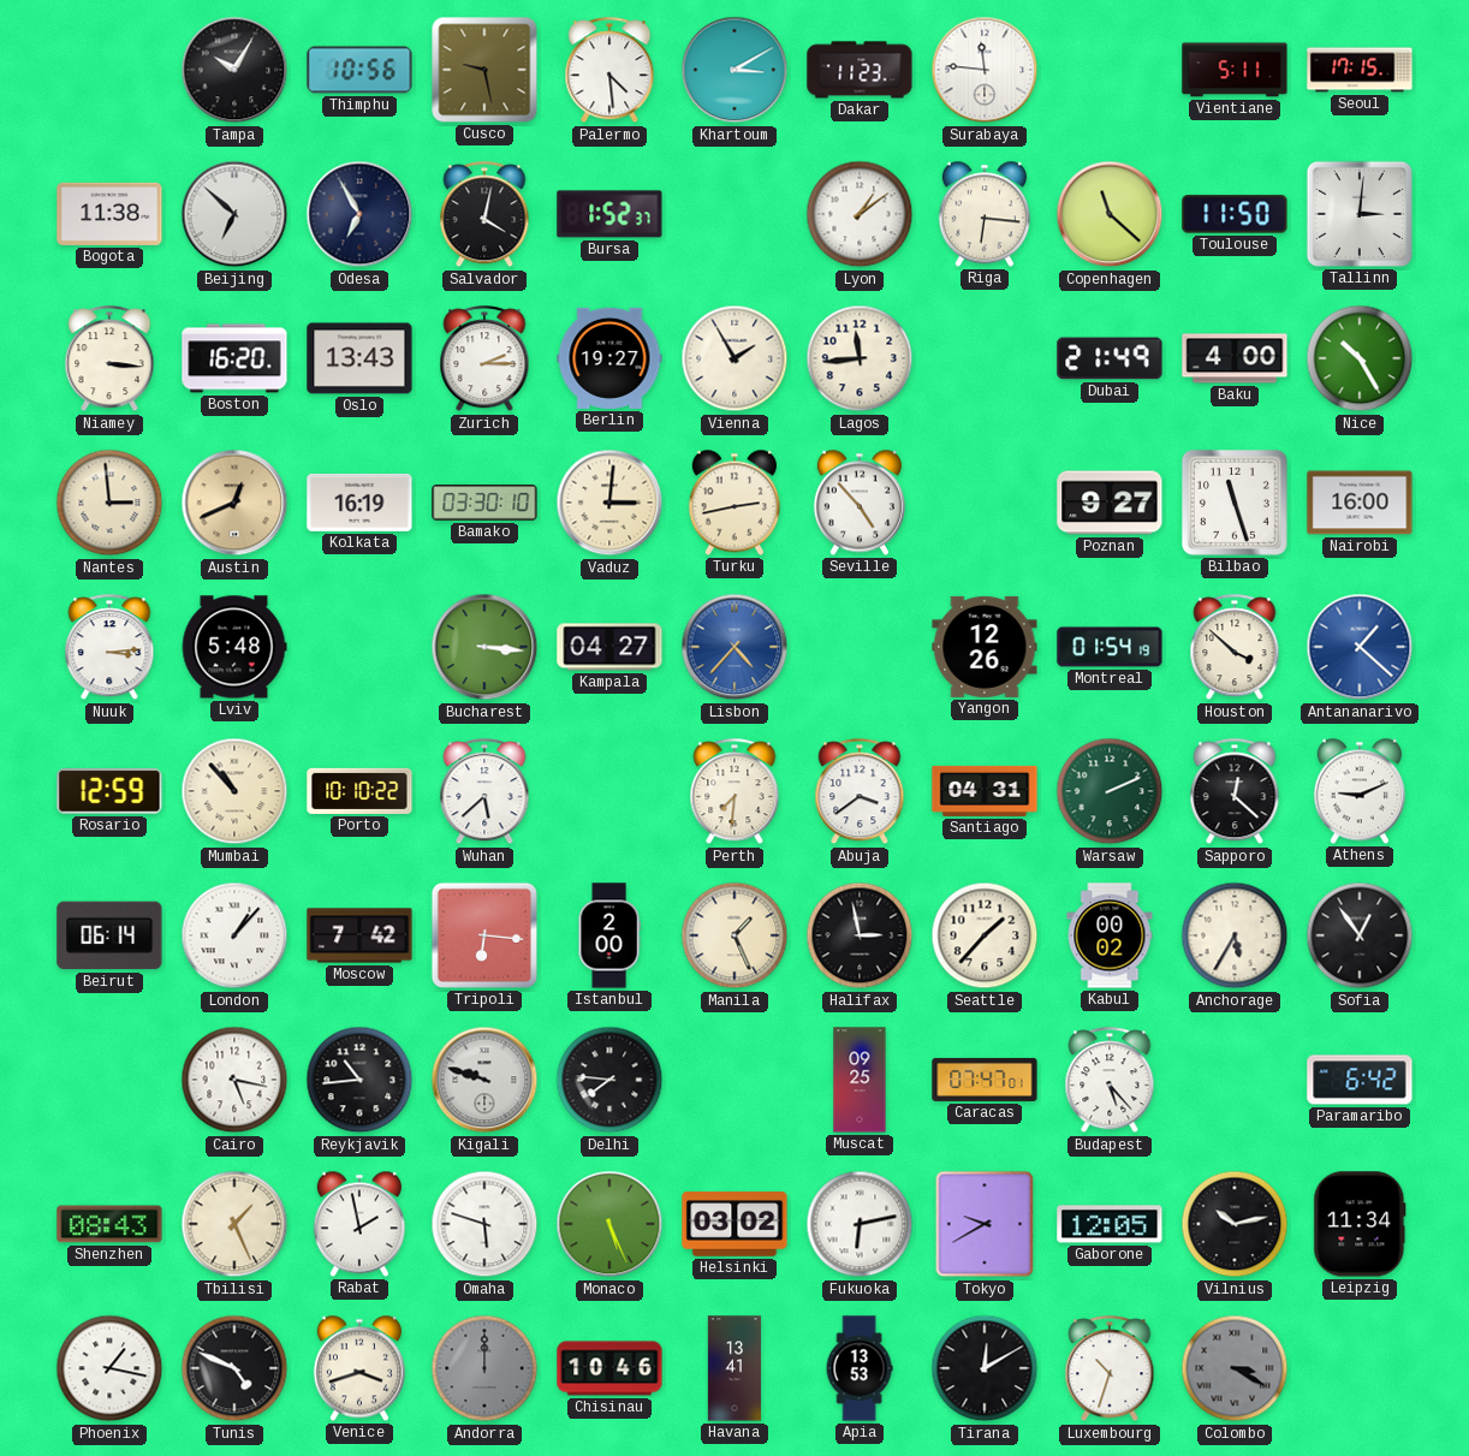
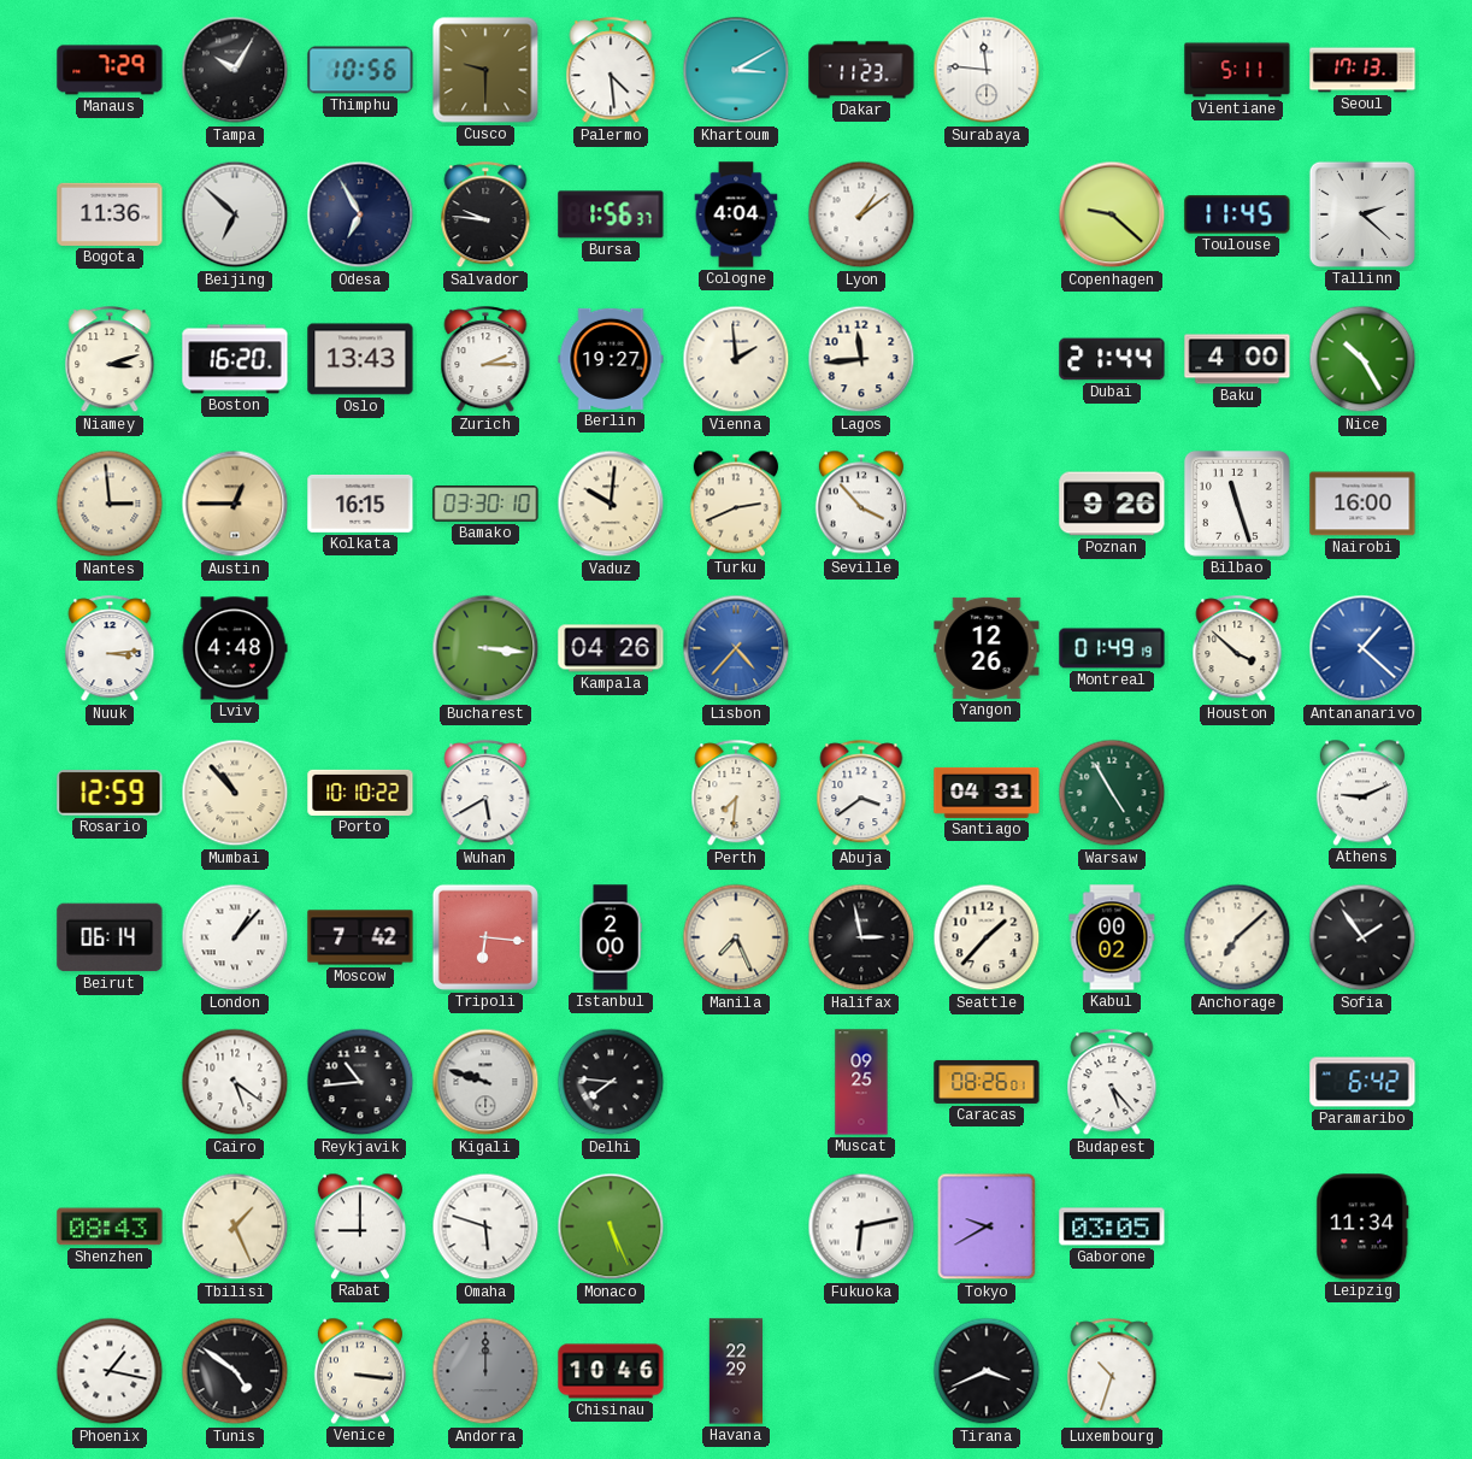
Manaus: none -> 7:29
Cusco: 9:28 -> 9:30
Seoul: 17:15 -> 17:13
Bogota: 11:38 -> 11:36
Salvador: 4:02 -> 9:46
Bursa: 1:52 -> 1:56
Cologne: none -> 4:04
Riga: 6:16 -> none
Copenhagen: 11:22 -> 9:22
Toulouse: 11:50 -> 11:45
Tallinn: 3:01 -> 2:22
Niamey: 3:16 -> 3:12
Vienna: 1:55 -> 1:59
Dubai: 21:49 -> 21:44
Austin: 12:41 -> 12:45
Kolkata: 16:19 -> 16:15
Vaduz: 3:01 -> 10:01
Turku: 2:43 -> 2:41
Seville: 4:53 -> 3:53
Poznan: 9:27 -> 9:26
Lviv: 5:48 -> 4:48
Kampala: 04:27 -> 04:26
Montreal: 01:54 -> 01:49
Wuhan: 5:38 -> 5:40
Warsaw: 2:11 -> 4:55
Sapporo: 12:22 -> none
Manila: 1:26 -> 7:26
Anchorage: 5:35 -> 7:08
Sofia: 12:54 -> 1:54
Cairo: 5:17 -> 5:21
Caracas: 07:47 -> 08:26
Rabat: 1:58 -> 9:00
Helsinki: 03:02 -> none
Gaborone: 12:05 -> 03:05
Vilnius: 10:13 -> none
Tunis: 4:49 -> 4:51
Venice: 3:42 -> 3:16
Havana: 13:41 -> 22:29
Apia: 13:53 -> none
Tirana: 12:10 -> 3:41
Colombo: 3:20 -> none
